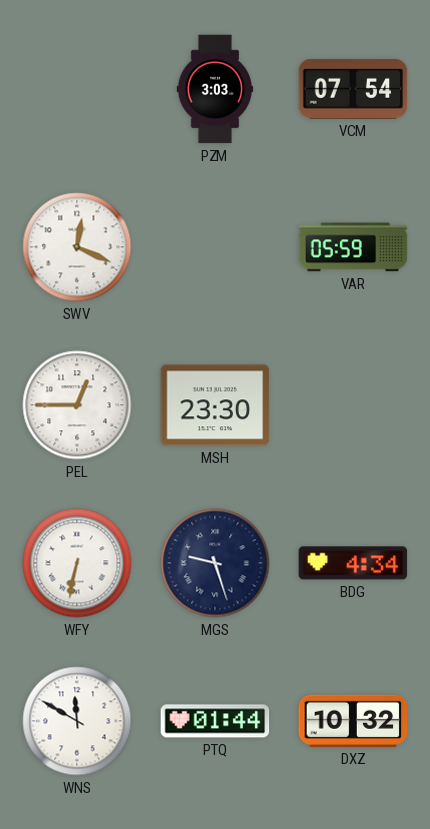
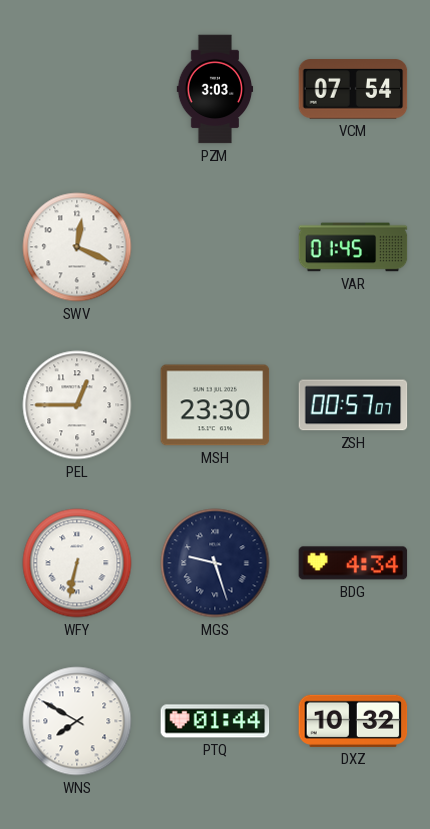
VAR: 05:59 -> 01:45
ZSH: none -> 00:57
WNS: 11:50 -> 7:50
